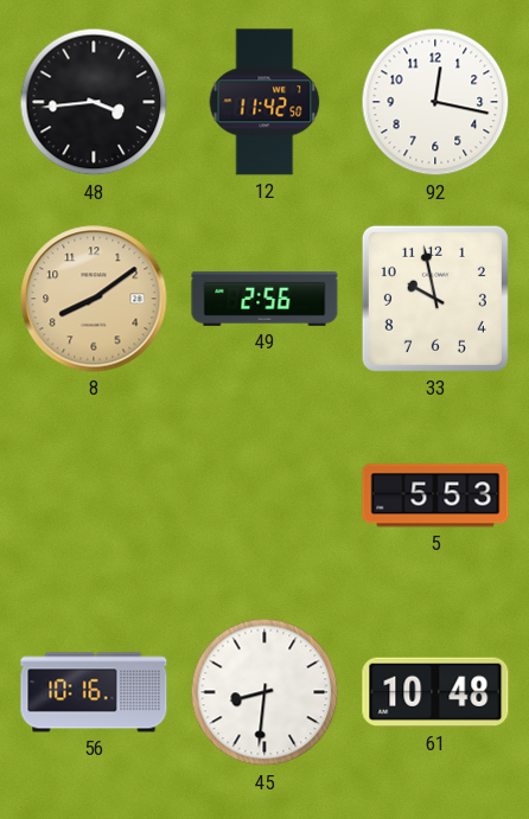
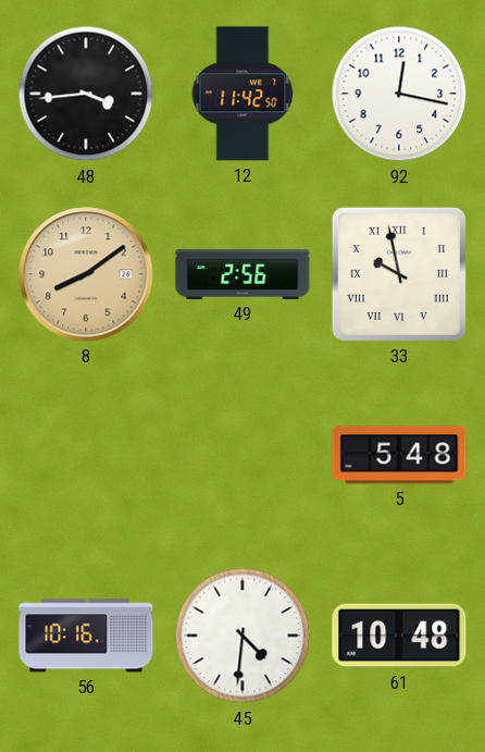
33 numerals: Arabic -> Roman
5: 5:53 -> 5:48
45: 8:31 -> 4:31
